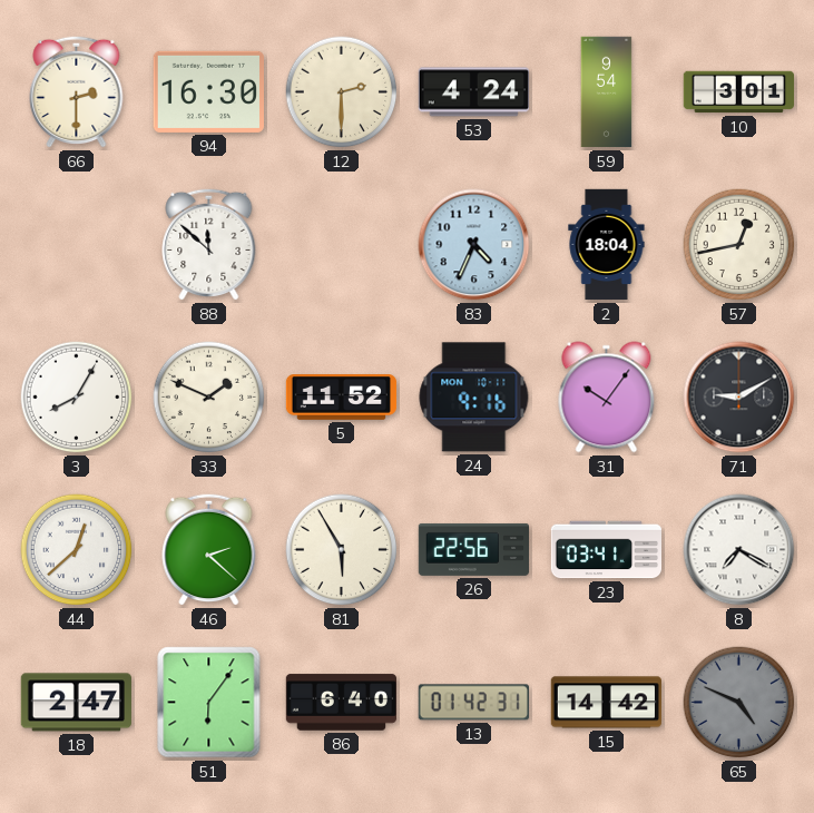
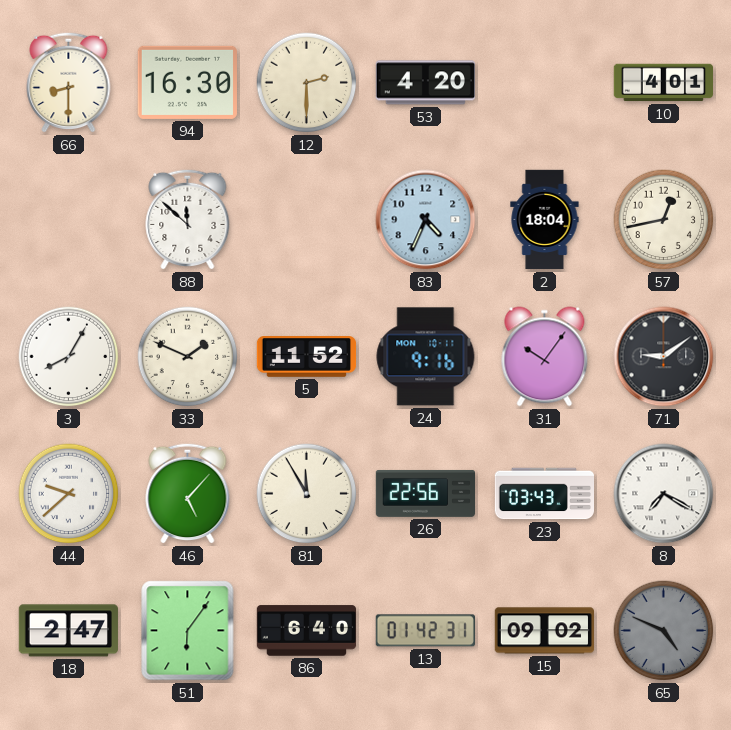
66: 2:30 -> 8:30
53: 4:24 -> 4:20
59: 9:54 -> none
10: 3:01 -> 4:01
71: 9:10 -> 9:09
44: 12:38 -> 9:38
46: 2:22 -> 5:07
81: 5:55 -> 11:55
23: 03:41 -> 03:43
15: 14:42 -> 09:02
